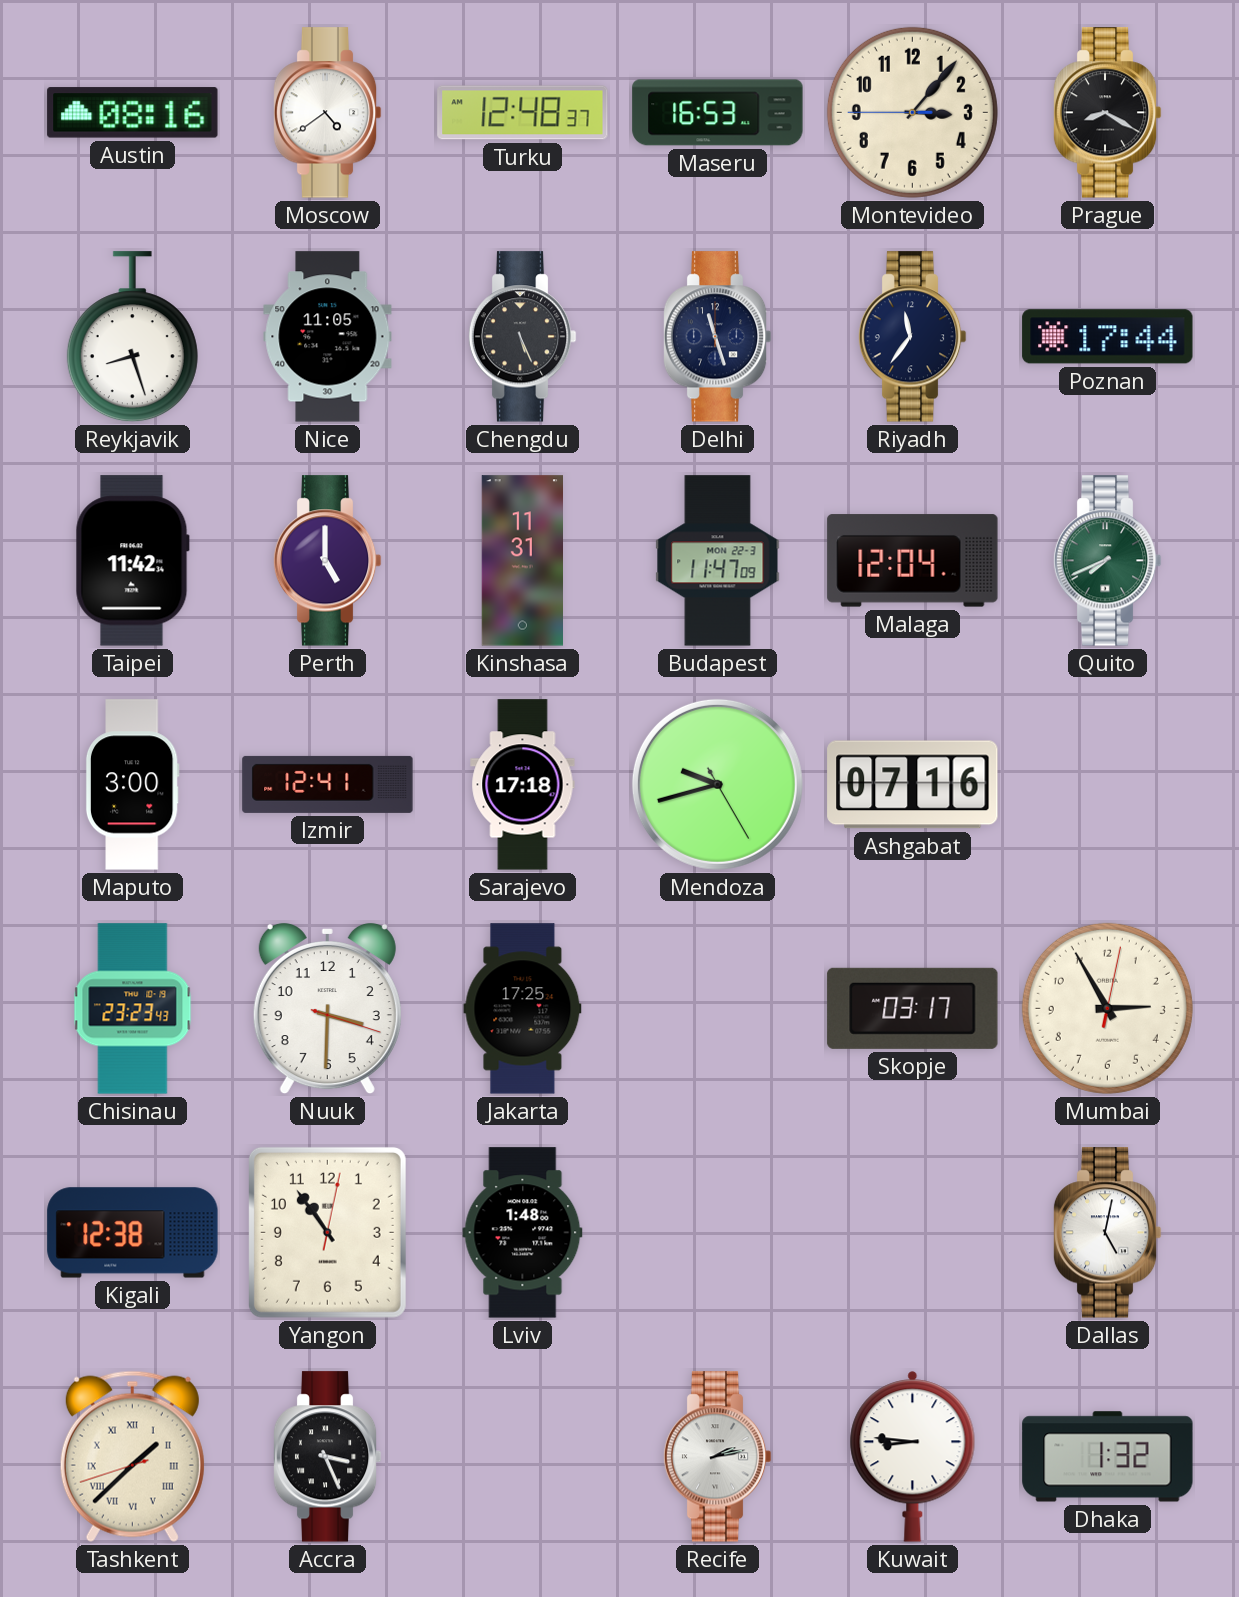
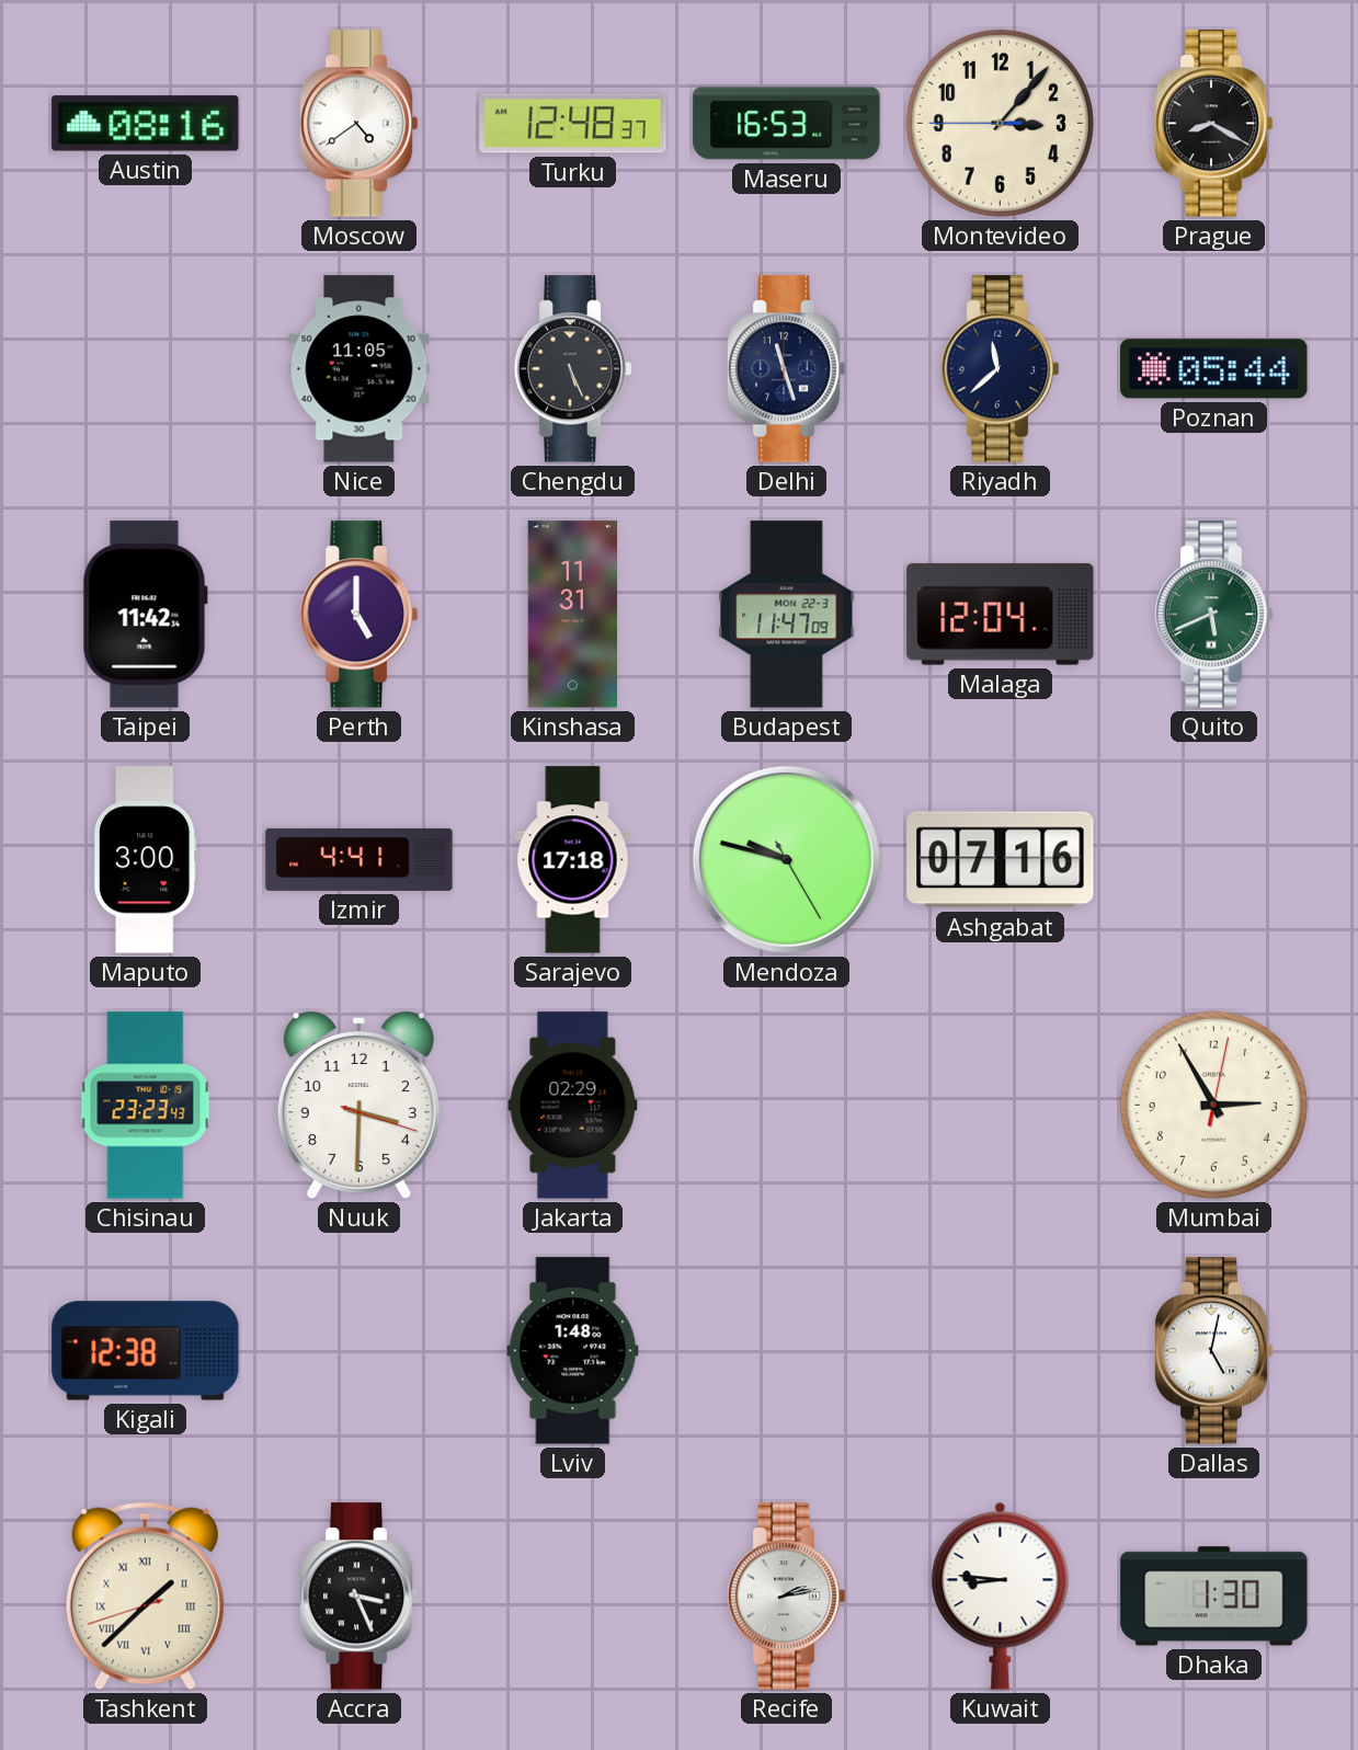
Reykjavik: 8:27 -> none
Riyadh: 11:36 -> 11:38
Poznan: 17:44 -> 05:44
Quito: 7:41 -> 5:41
Izmir: 12:41 -> 4:41
Mendoza: 9:42 -> 9:47
Jakarta: 17:25 -> 02:29
Skopje: 03:17 -> none
Yangon: 10:54 -> none
Dhaka: 1:32 -> 1:30
